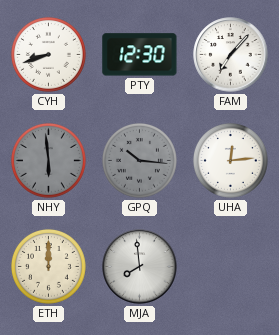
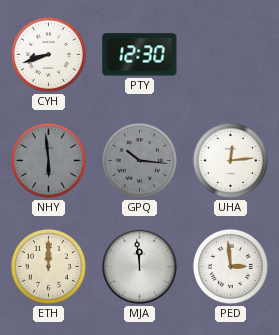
FAM: 7:07 -> none
MJA: 7:59 -> 11:59
PED: none -> 2:59
